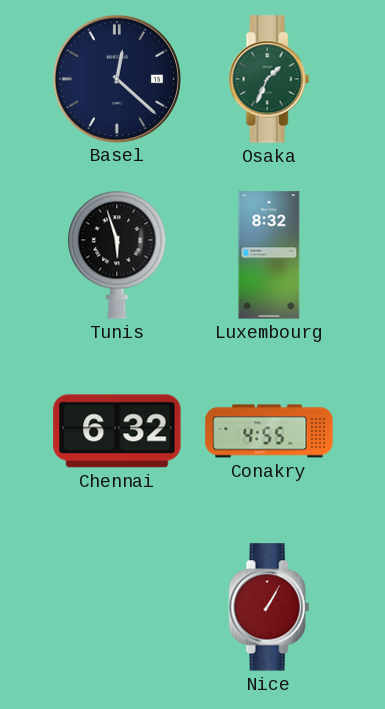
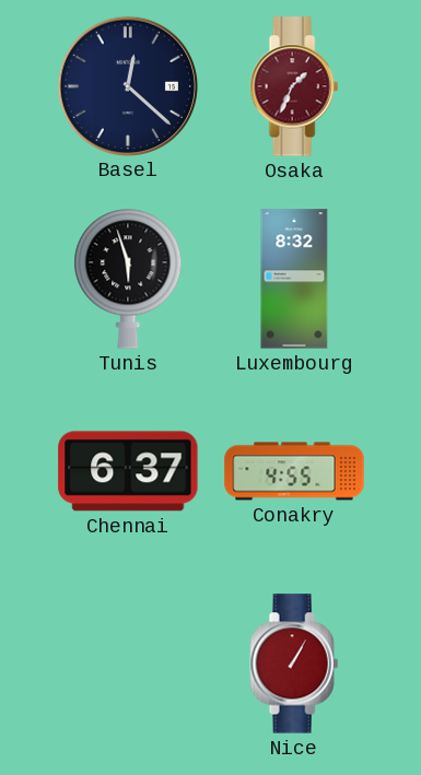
Osaka dial: green -> burgundy
Chennai: 6:32 -> 6:37
